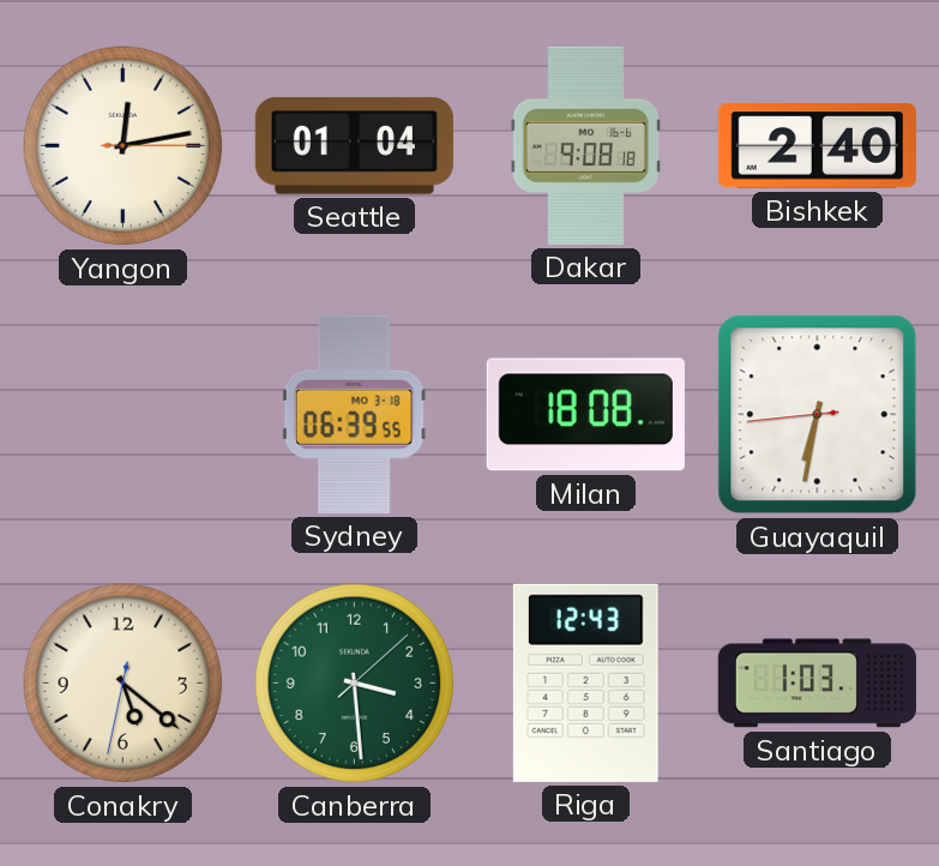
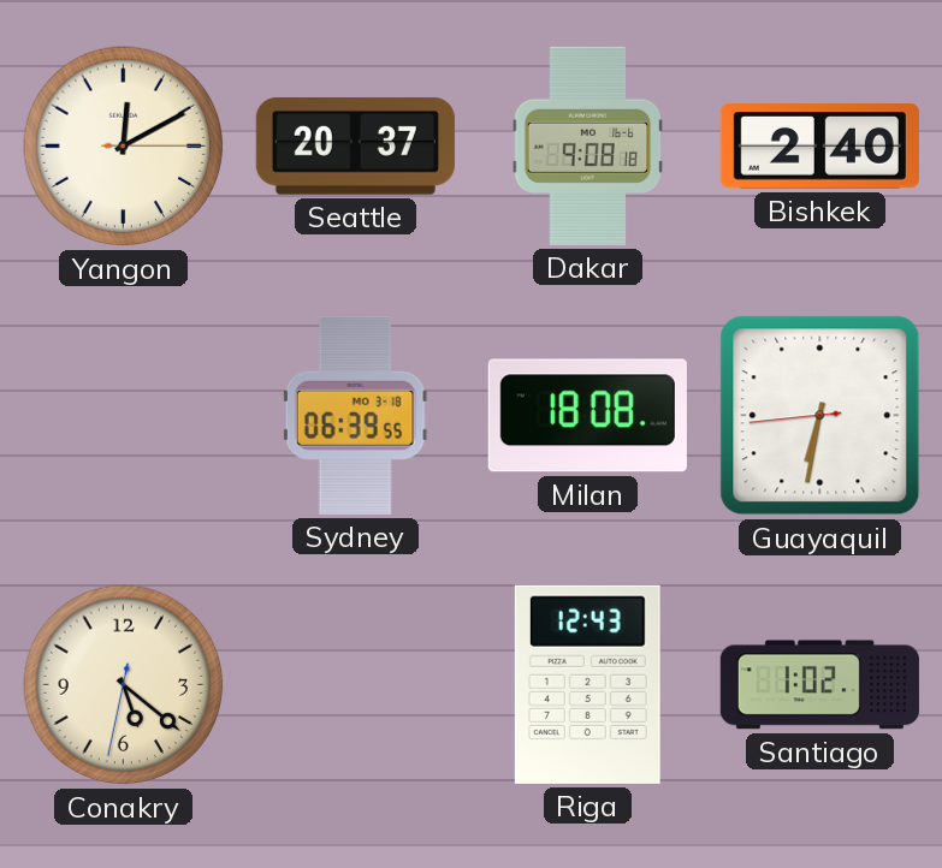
Yangon: 12:13 -> 12:10
Seattle: 01:04 -> 20:37
Canberra: 3:29 -> none
Santiago: 1:03 -> 1:02
